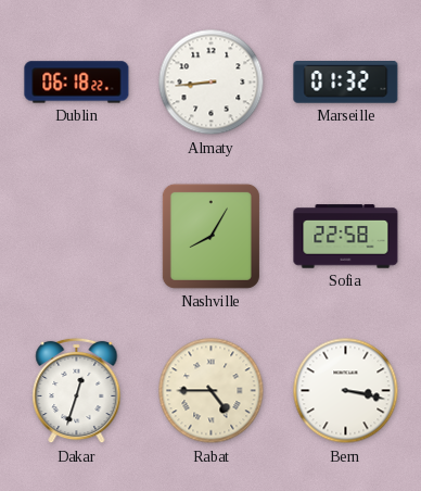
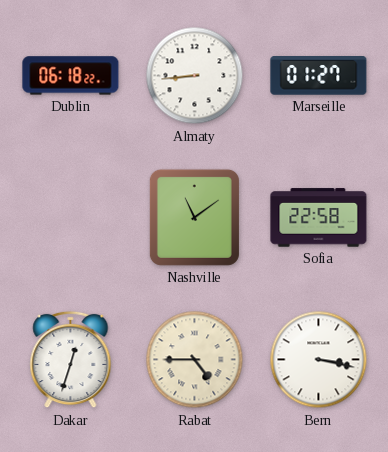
Marseille: 01:32 -> 01:27
Nashville: 8:05 -> 11:09
